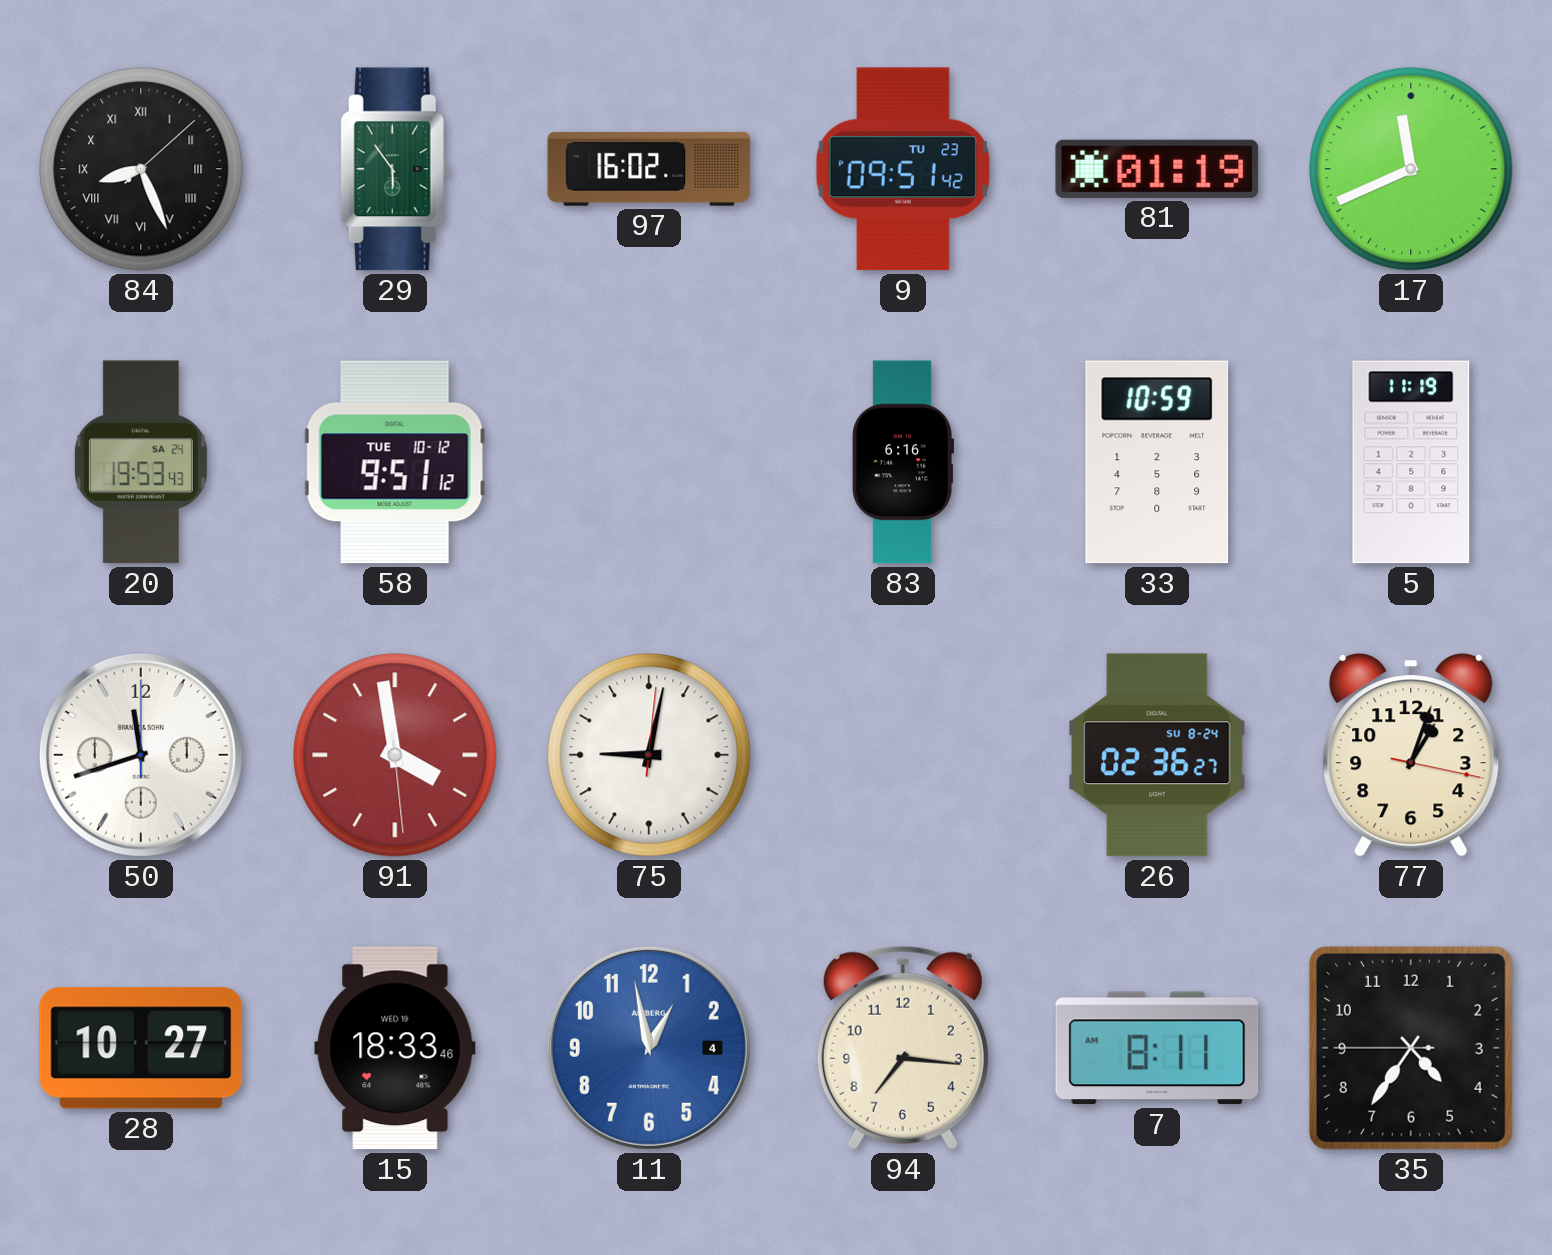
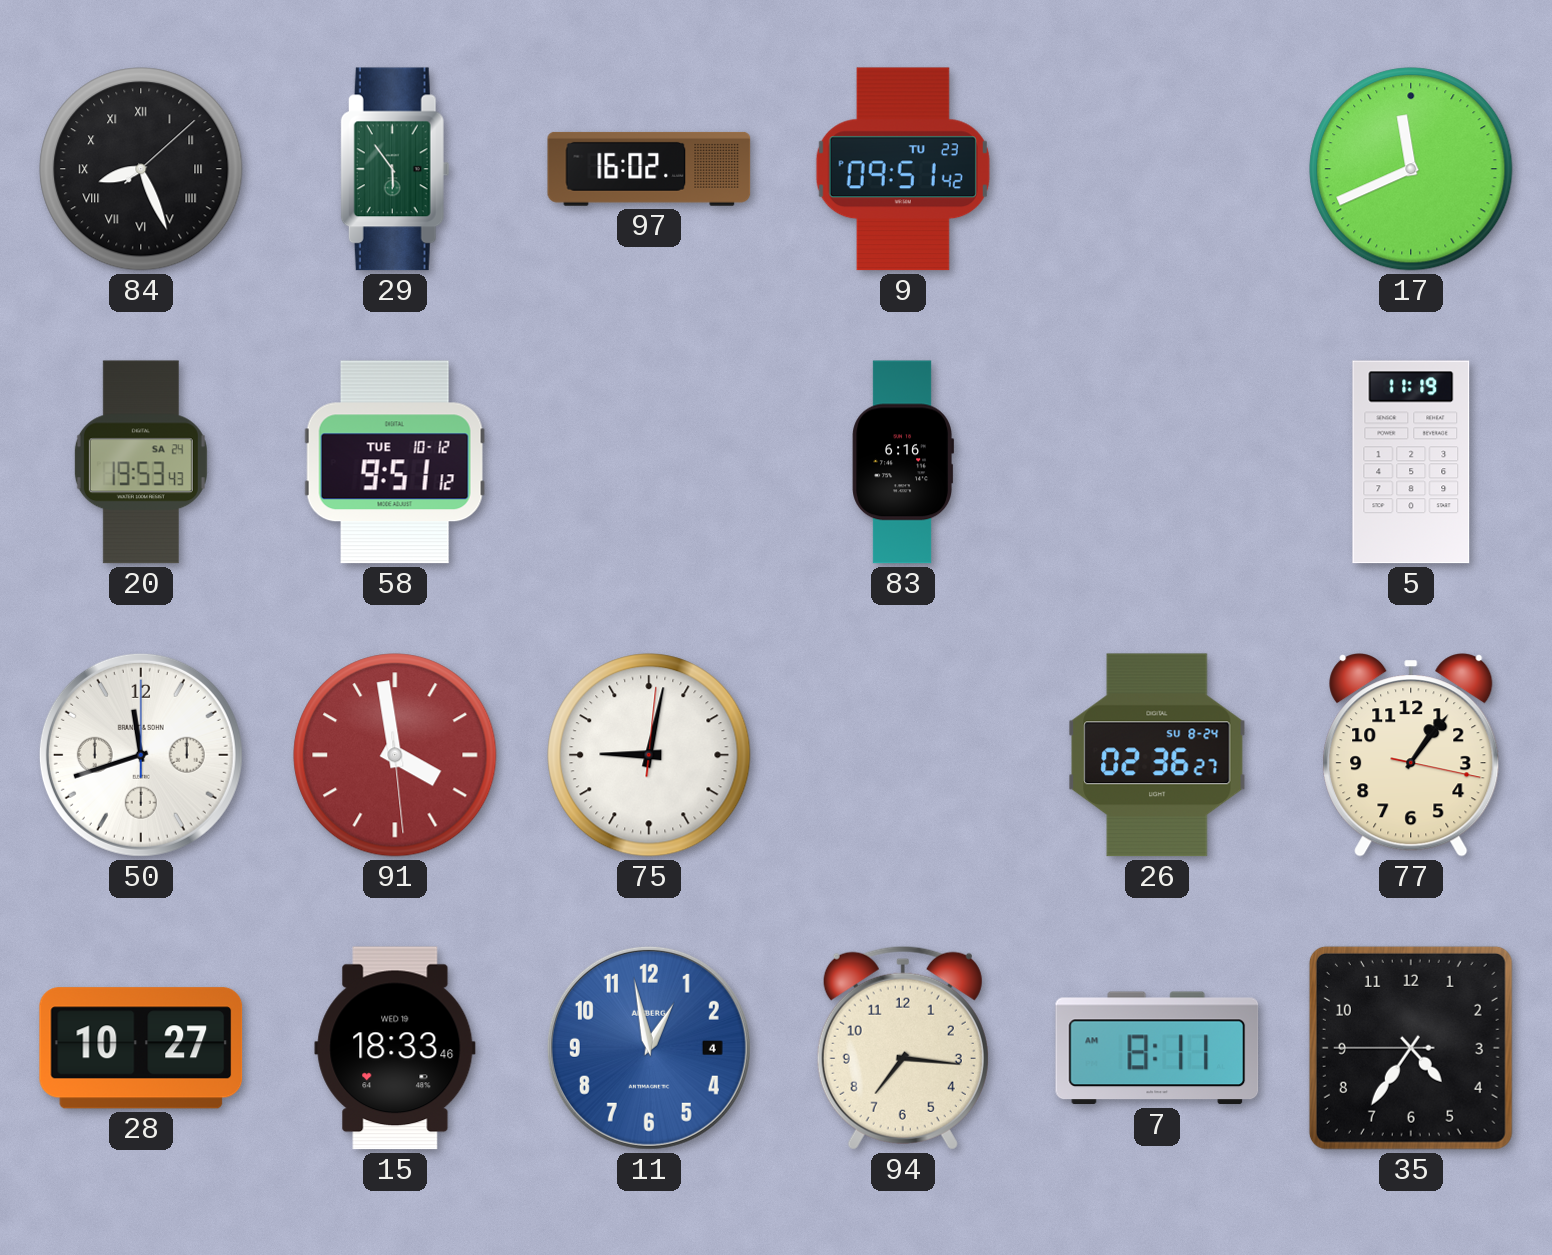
81: 01:19 -> none
33: 10:59 -> none
77: 1:03 -> 1:06
